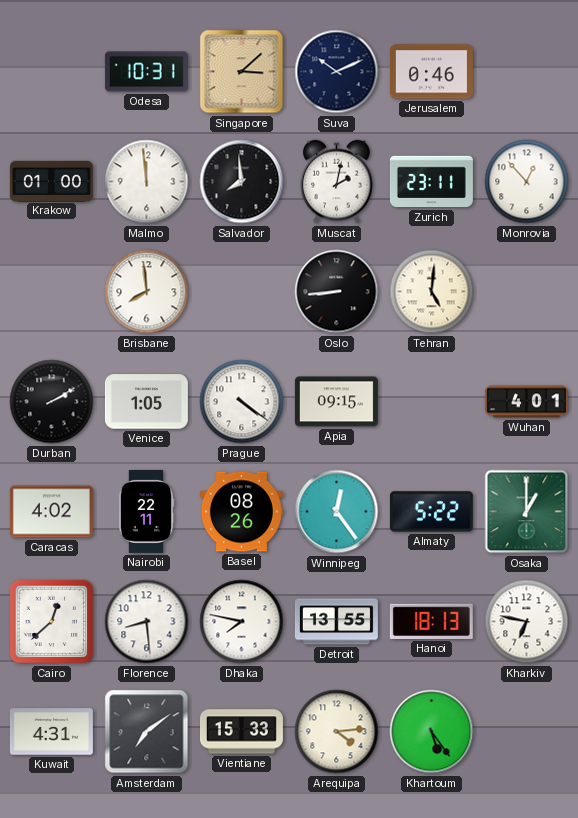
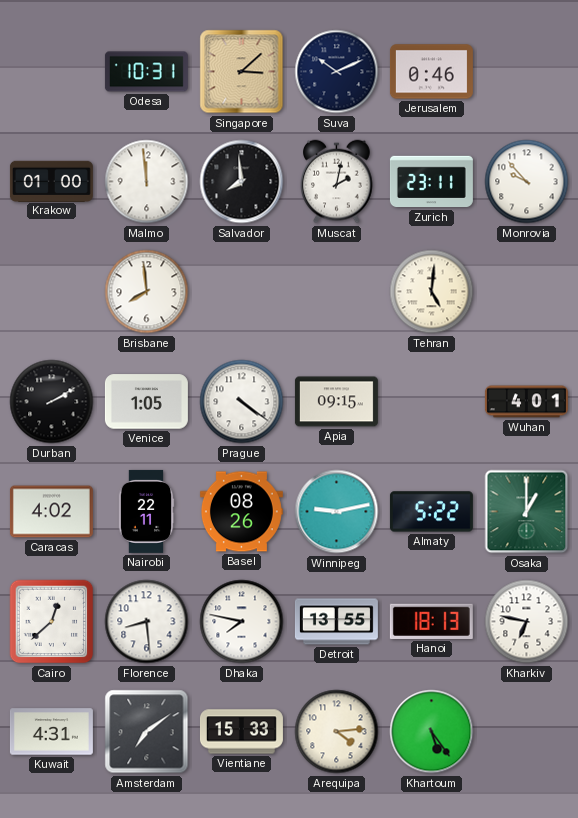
Monrovia: 12:53 -> 9:53
Oslo: 8:44 -> none
Winnipeg: 12:24 -> 9:13
